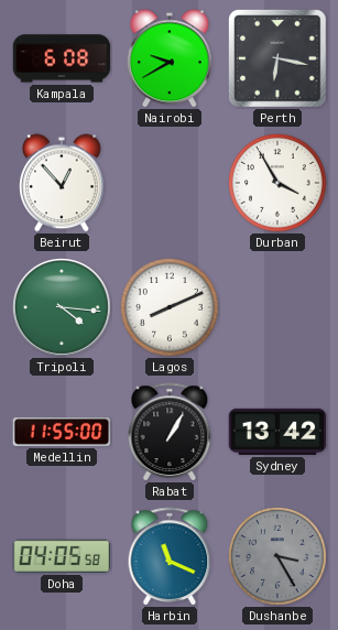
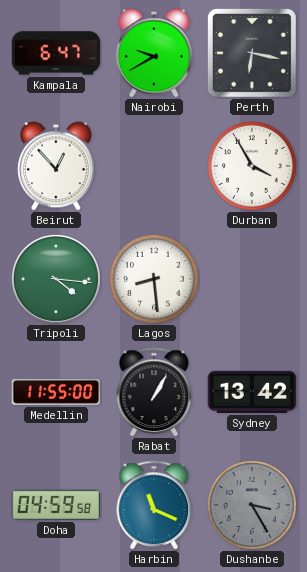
Kampala: 6:08 -> 6:47
Lagos: 8:11 -> 8:29
Doha: 04:05 -> 04:59
